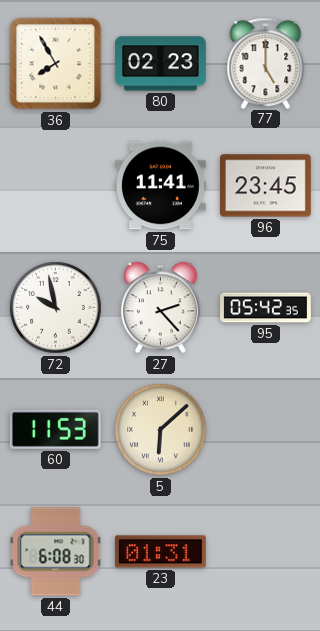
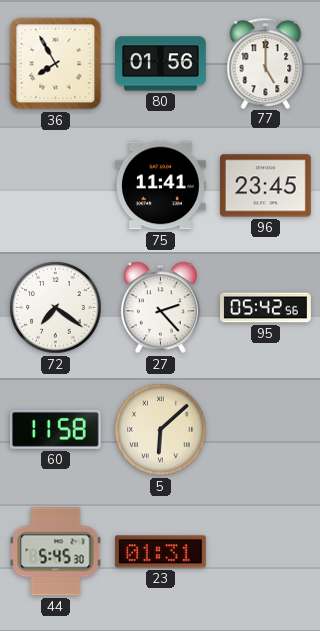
80: 02:23 -> 01:56
72: 9:58 -> 7:21
95: 05:42:35 -> 05:42:56
60: 11:53 -> 11:58
44: 6:08 -> 5:45
